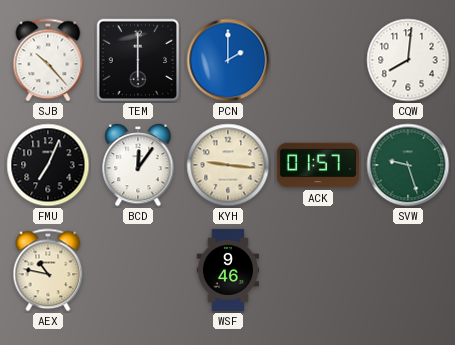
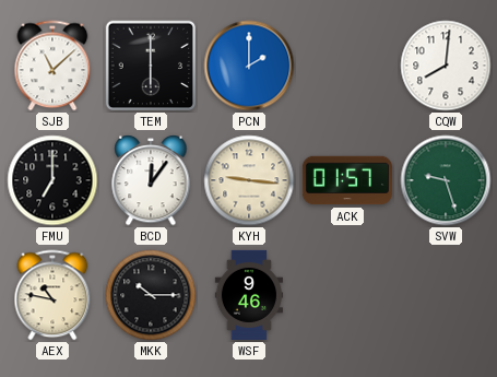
SJB: 10:23 -> 11:08
FMU: 7:04 -> 7:00
MKK: none -> 10:15
